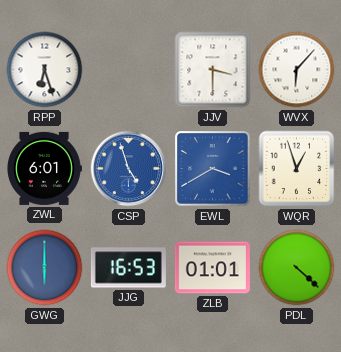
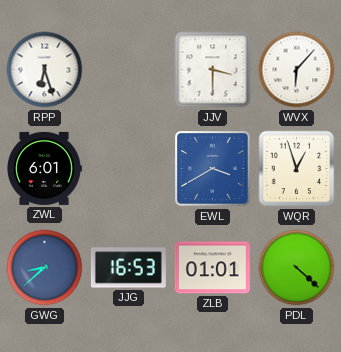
CSP: 4:57 -> none
GWG: 6:00 -> 8:38
